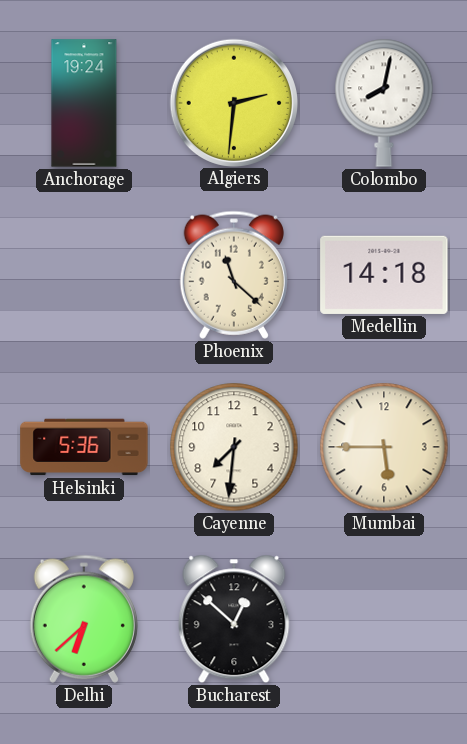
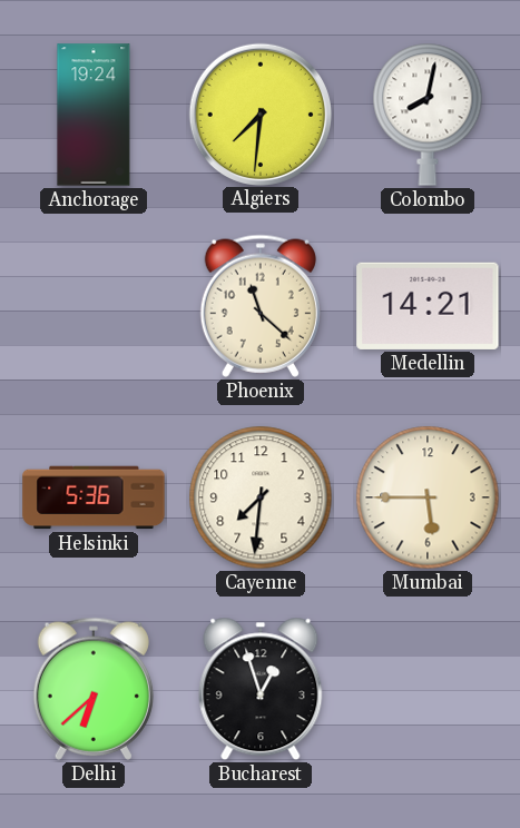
Algiers: 2:31 -> 7:31
Medellin: 14:18 -> 14:21
Bucharest: 12:52 -> 12:57
